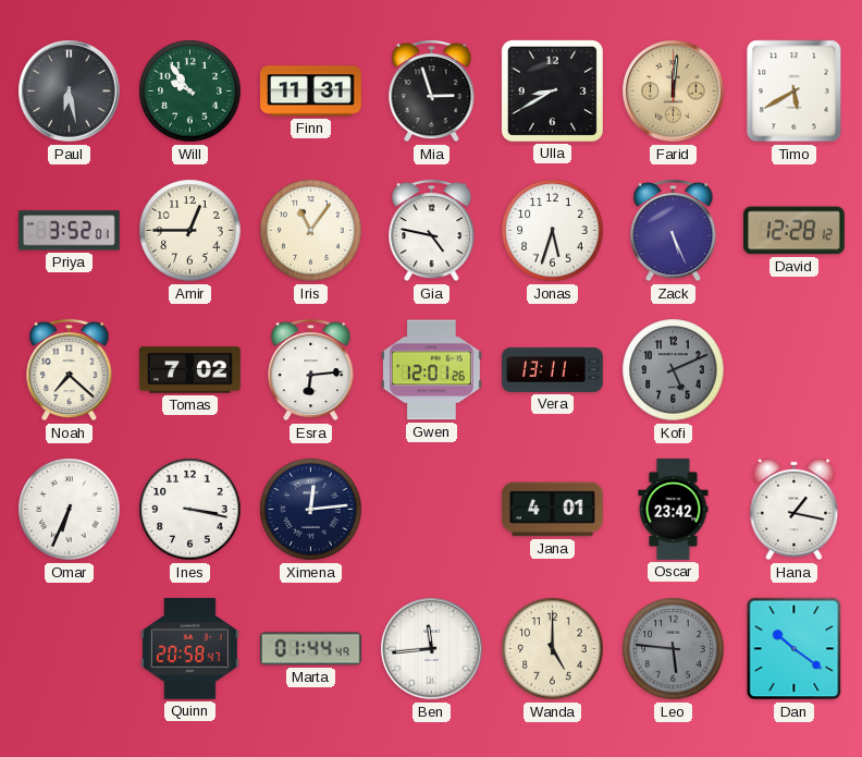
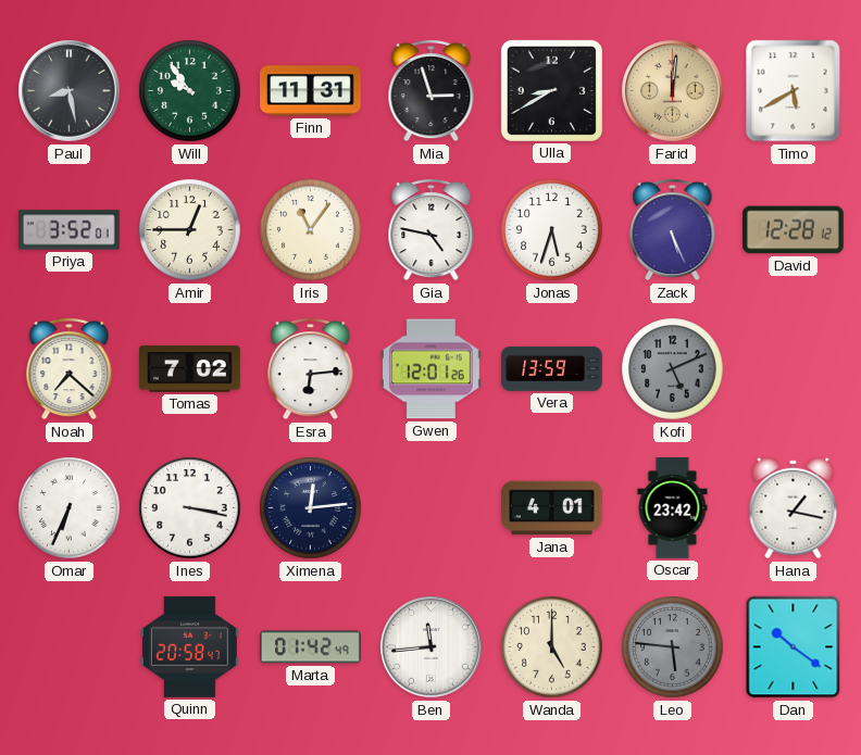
Paul: 6:28 -> 8:28
Vera: 13:11 -> 13:59
Marta: 01:44 -> 01:42
